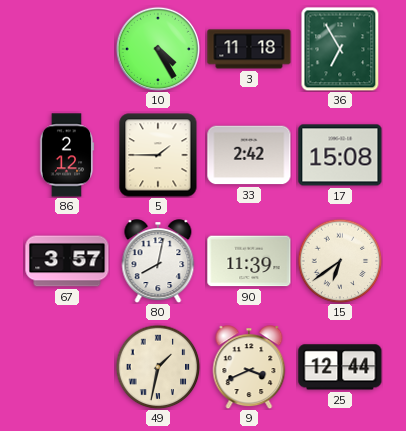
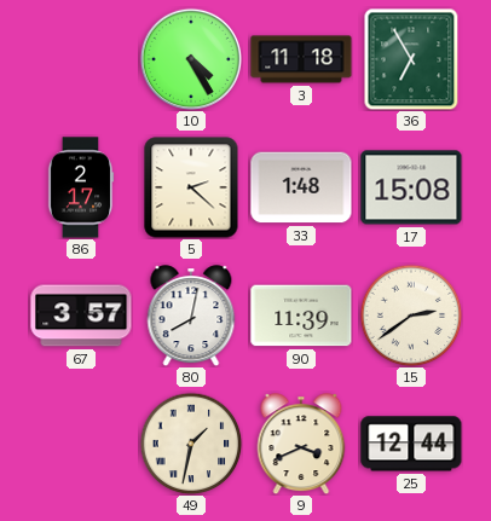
86: 2:12 -> 2:17
5: 1:45 -> 2:22
33: 2:42 -> 1:48
15: 6:39 -> 2:39
